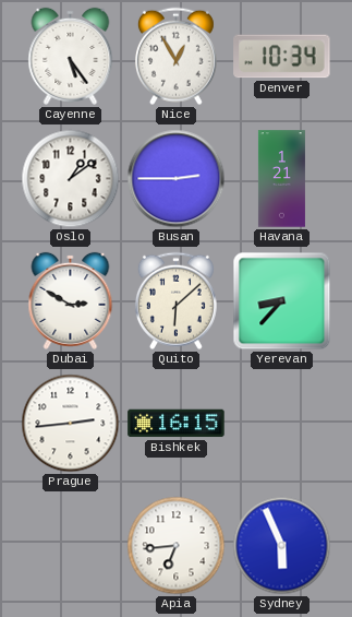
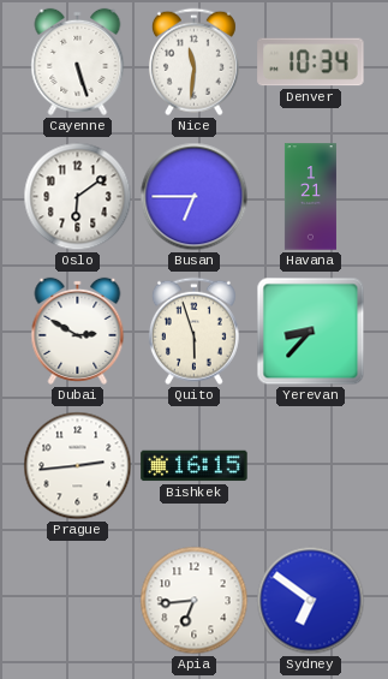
Cayenne: 5:24 -> 5:27
Nice: 12:55 -> 11:31
Oslo: 1:09 -> 6:09
Busan: 2:45 -> 6:45
Quito: 6:08 -> 5:57
Sydney: 5:56 -> 6:51
